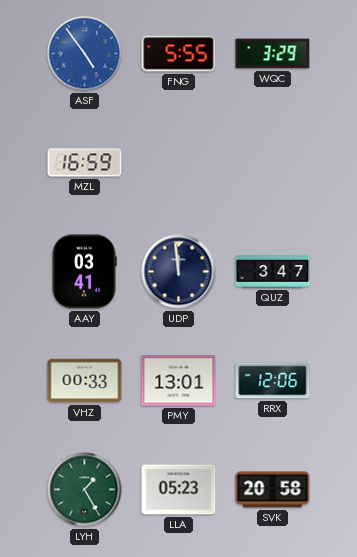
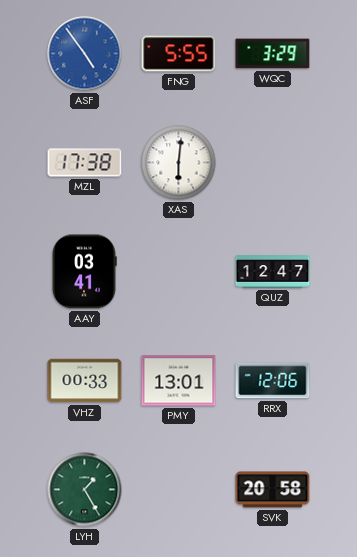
MZL: 16:59 -> 17:38
XAS: none -> 6:01
UDP: 11:59 -> none
QUZ: 3:47 -> 12:47
LLA: 05:23 -> none
